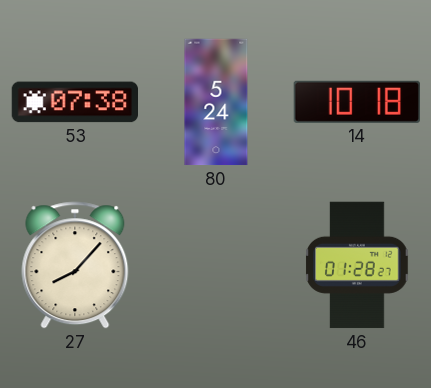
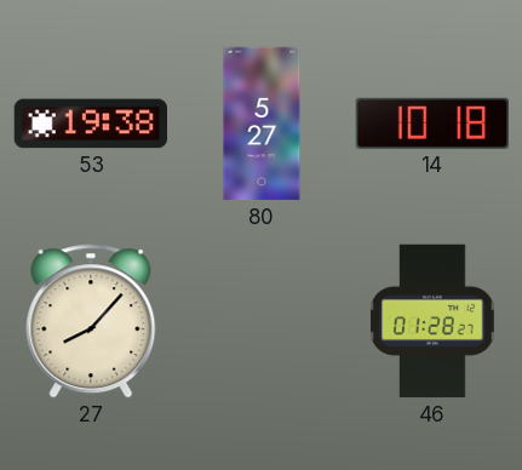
53: 07:38 -> 19:38
80: 5:24 -> 5:27
